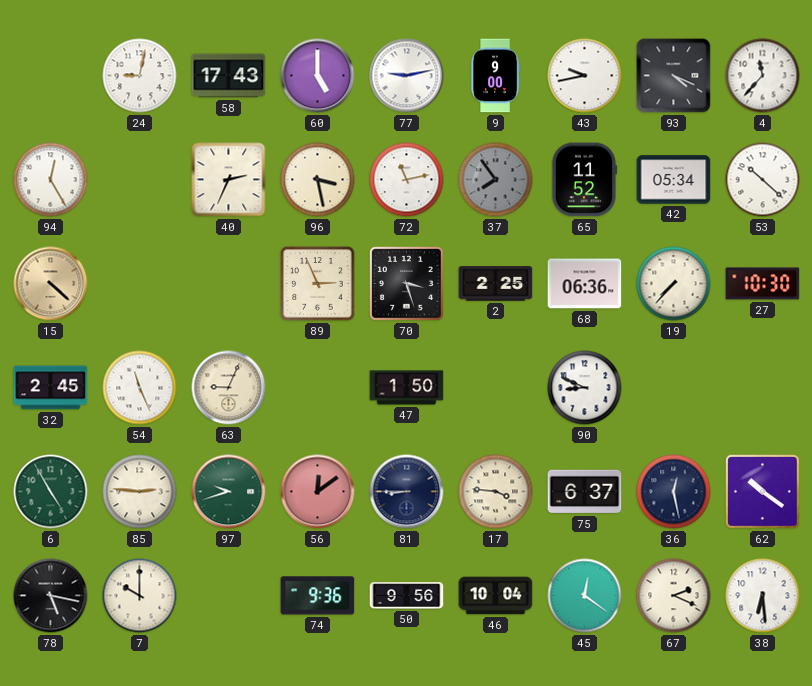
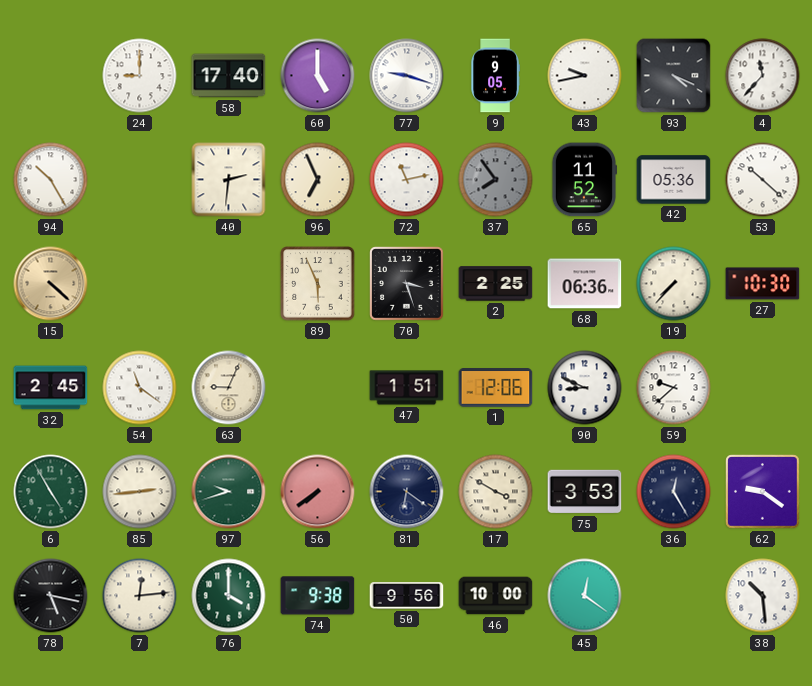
24: 9:02 -> 9:00
58: 17:43 -> 17:40
77: 9:13 -> 9:18
9: 9:00 -> 9:05
94: 12:25 -> 10:25
40: 2:34 -> 2:31
96: 3:28 -> 6:56
42: 05:34 -> 05:36
89: 2:56 -> 5:56
54: 11:26 -> 11:21
47: 1:50 -> 1:51
1: none -> 12:06
59: none -> 9:38
85: 2:46 -> 2:44
56: 12:09 -> 7:39
81: 8:45 -> 6:21
17: 3:46 -> 3:50
75: 6:37 -> 3:53
36: 12:28 -> 12:25
62: 10:21 -> 9:21
7: 10:00 -> 12:14
76: none -> 4:00
74: 9:36 -> 9:38
46: 10:04 -> 10:00
67: 2:19 -> none
38: 6:29 -> 10:29
